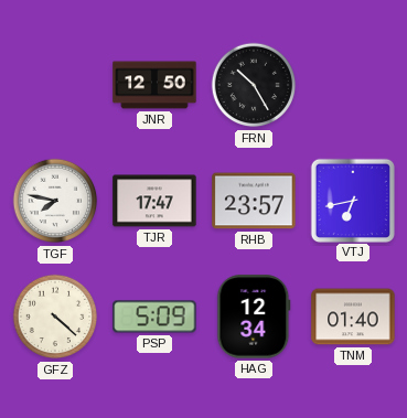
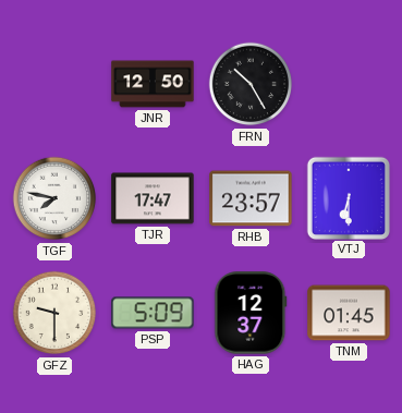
VTJ: 6:43 -> 6:30
GFZ: 4:22 -> 9:30
HAG: 12:34 -> 12:37
TNM: 01:40 -> 01:45
